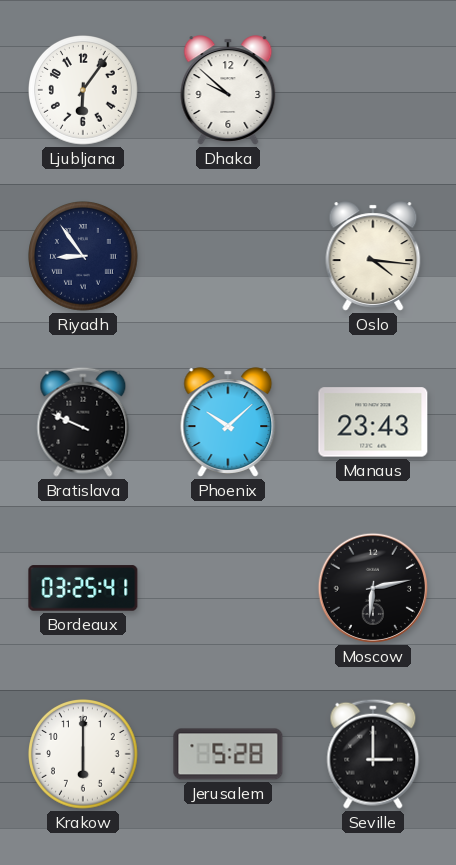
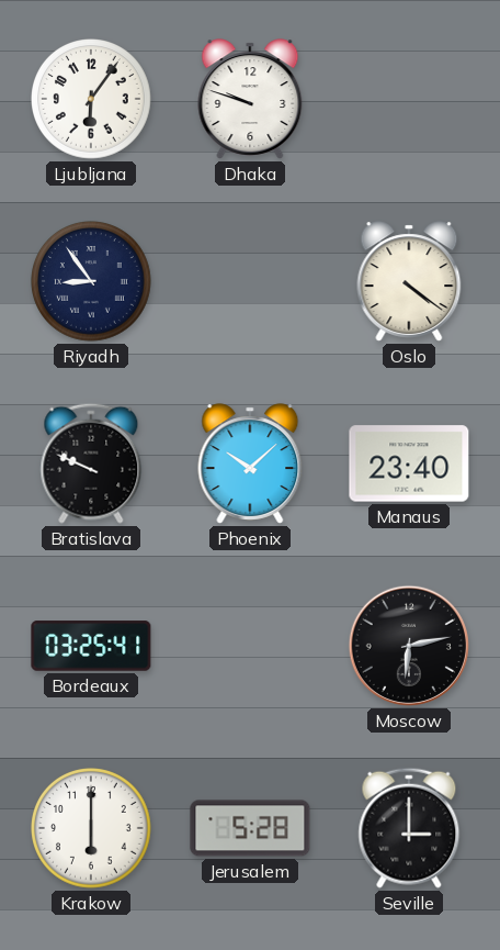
Dhaka: 9:52 -> 9:48
Oslo: 4:16 -> 4:21
Manaus: 23:43 -> 23:40
